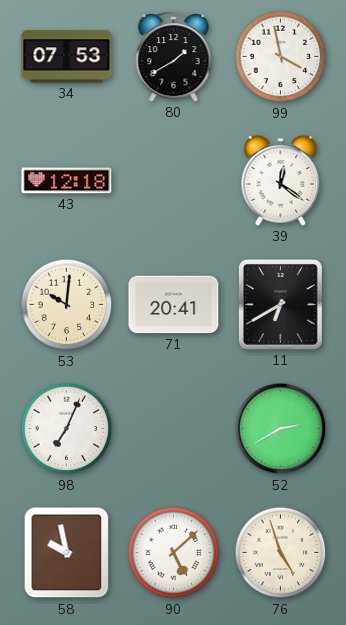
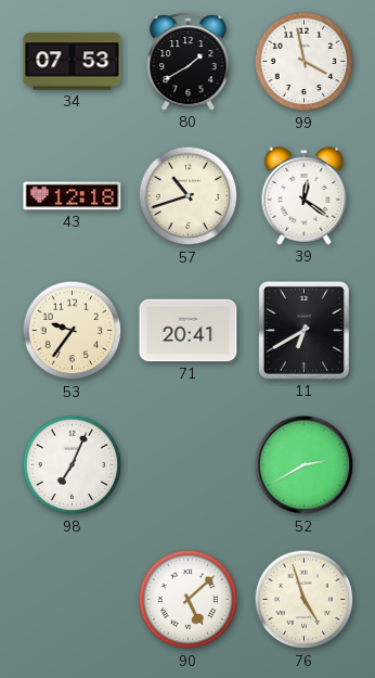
57: none -> 10:42
53: 10:01 -> 9:36
58: 9:58 -> none
